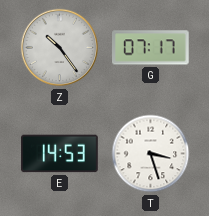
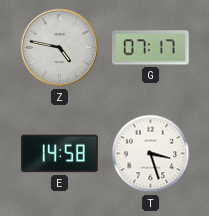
Z: 10:24 -> 4:47
E: 14:53 -> 14:58
